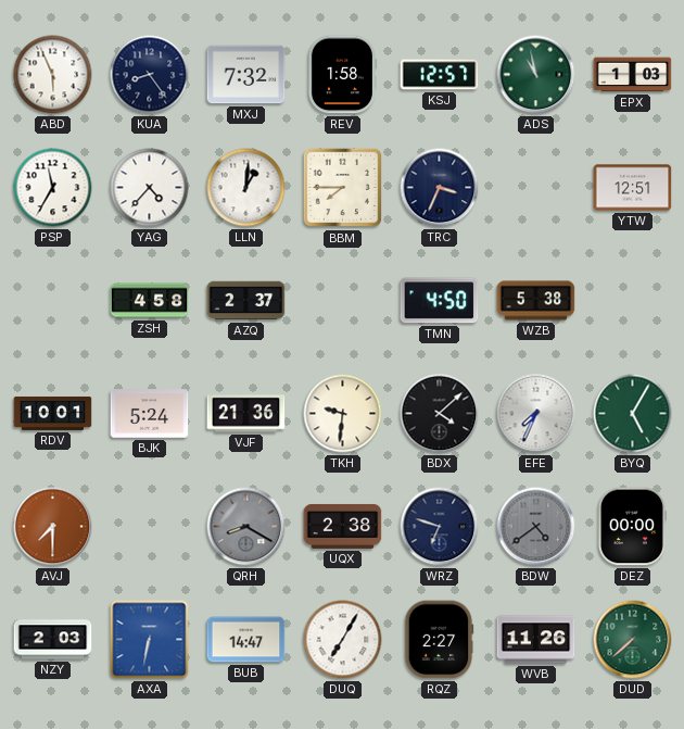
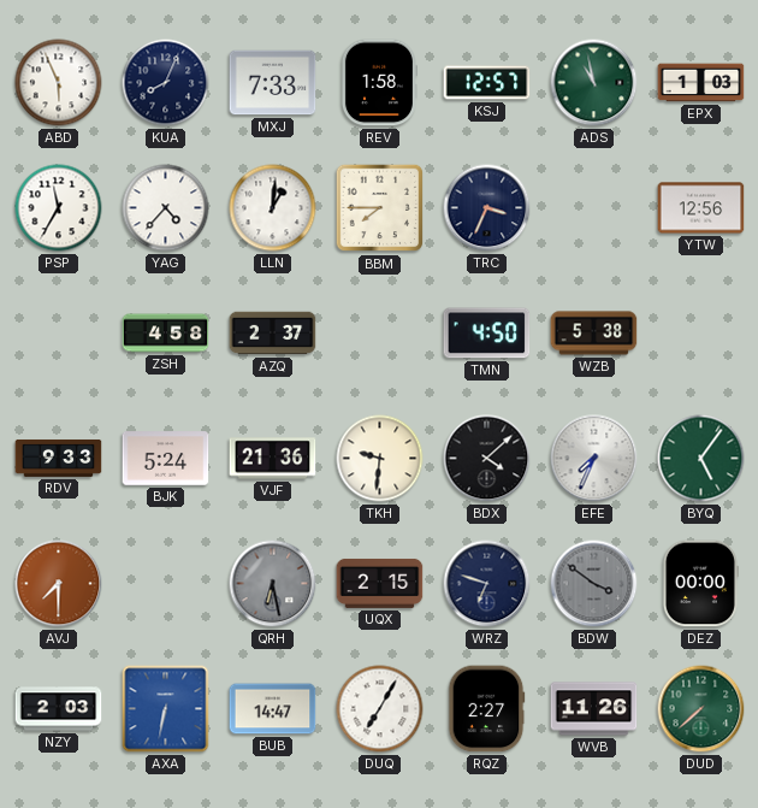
KUA: 8:24 -> 8:04
MXJ: 7:32 -> 7:33
YTW: 12:51 -> 12:56
RDV: 10:01 -> 9:33
BYQ: 5:05 -> 5:06
QRH: 8:20 -> 6:28
UQX: 2:38 -> 2:15
BDW: 4:39 -> 3:51
